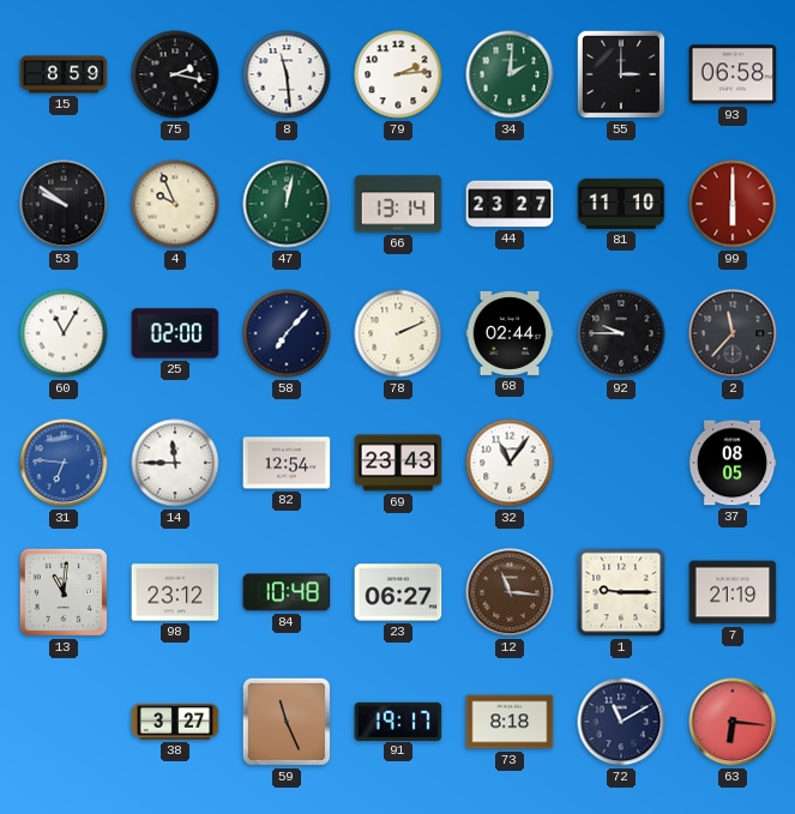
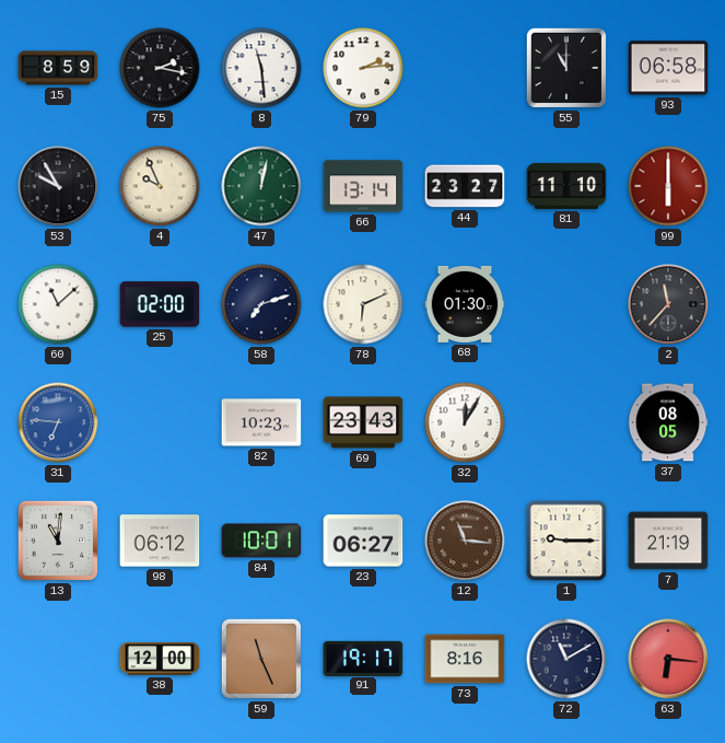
34: 2:01 -> none
55: 3:00 -> 11:00
53: 9:51 -> 9:55
60: 11:05 -> 11:08
58: 7:07 -> 7:12
78: 2:11 -> 6:11
68: 02:44 -> 01:30
92: 9:45 -> none
14: 11:45 -> none
82: 12:54 -> 10:23
32: 11:06 -> 12:05
98: 23:12 -> 06:12
84: 10:48 -> 10:01
38: 3:27 -> 12:00
73: 8:18 -> 8:16
